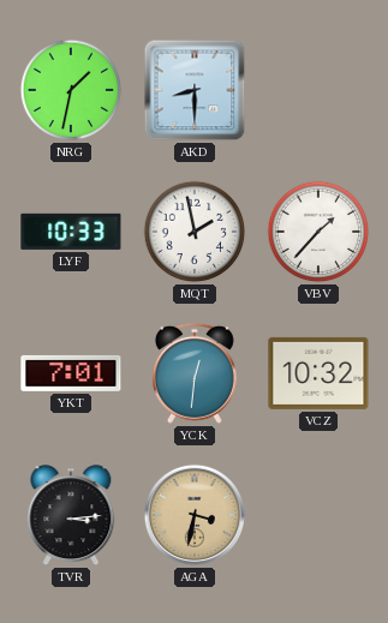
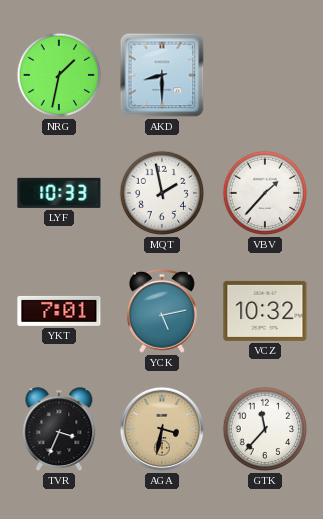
YCK: 12:31 -> 5:13
TVR: 3:14 -> 3:34
GTK: none -> 11:37
